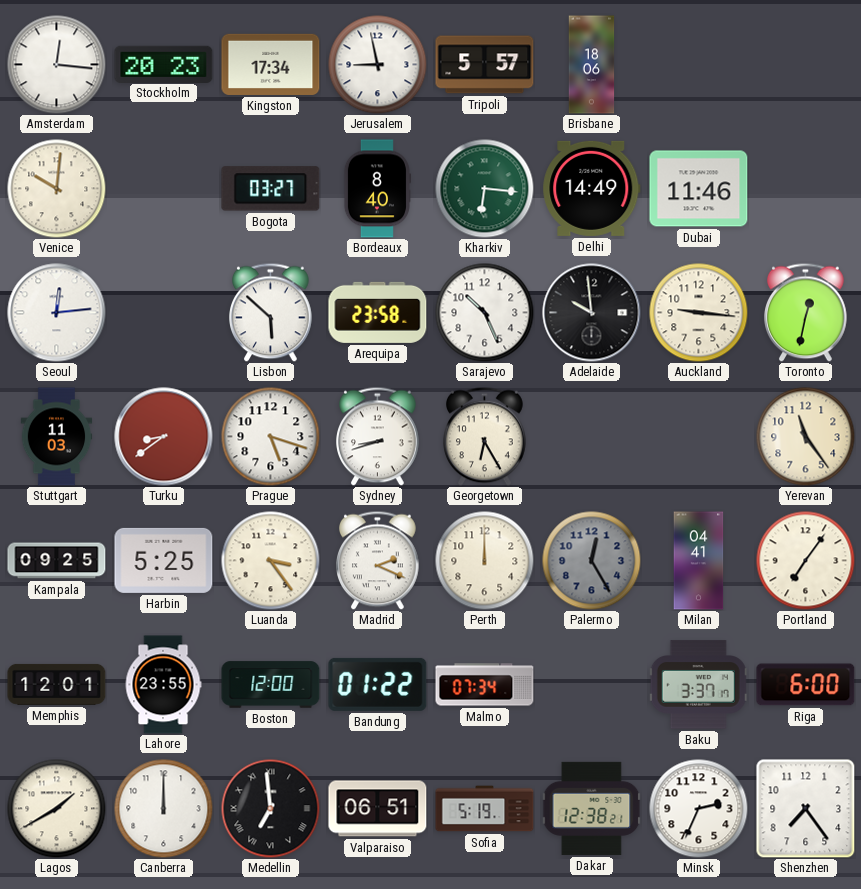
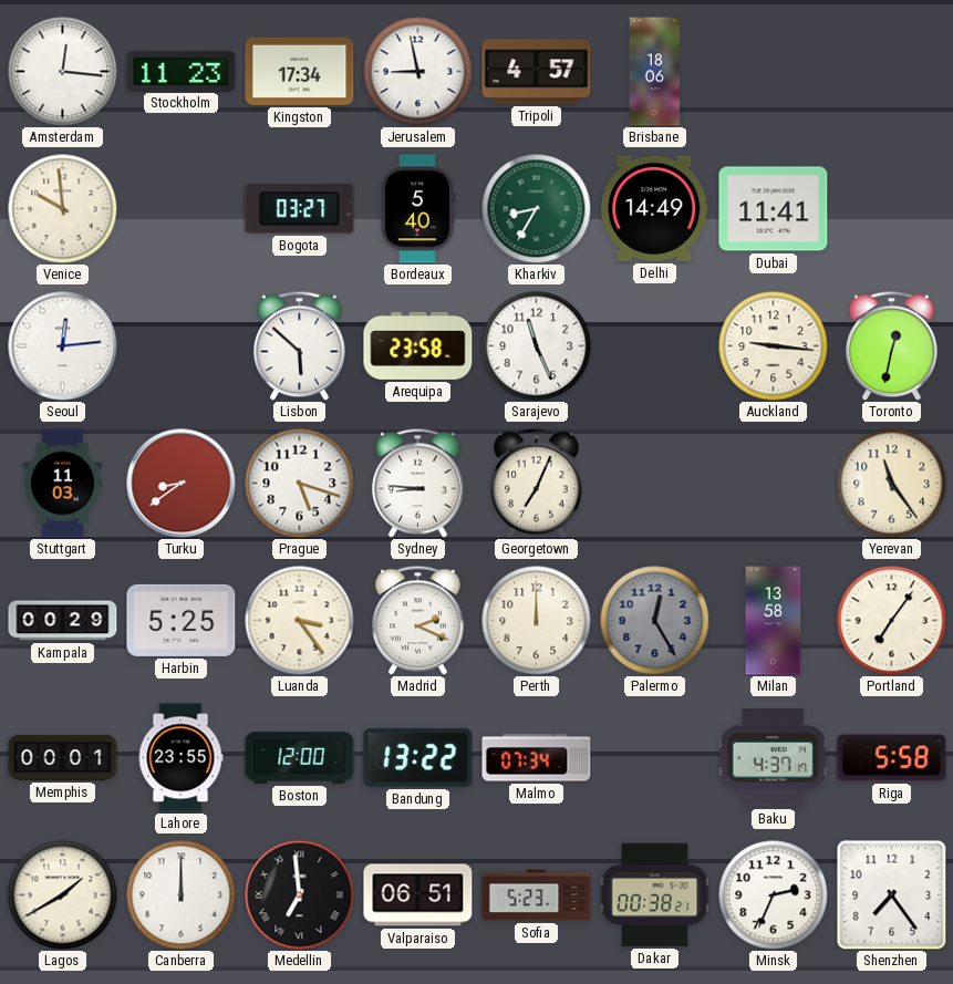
Stockholm: 20:23 -> 11:23
Tripoli: 5:57 -> 4:57
Venice: 10:01 -> 9:59
Bordeaux: 8:40 -> 5:40
Kharkiv: 6:16 -> 8:35
Dubai: 11:46 -> 11:41
Sarajevo: 10:26 -> 11:26
Adelaide: 9:59 -> none
Sydney: 8:42 -> 8:46
Georgetown: 6:25 -> 7:04
Kampala: 09:25 -> 00:29
Milan: 04:41 -> 13:58
Memphis: 12:01 -> 00:01
Bandung: 01:22 -> 13:22
Baku: 3:37 -> 4:37
Riga: 6:00 -> 5:58
Sofia: 5:19 -> 5:23
Dakar: 12:38 -> 00:38
